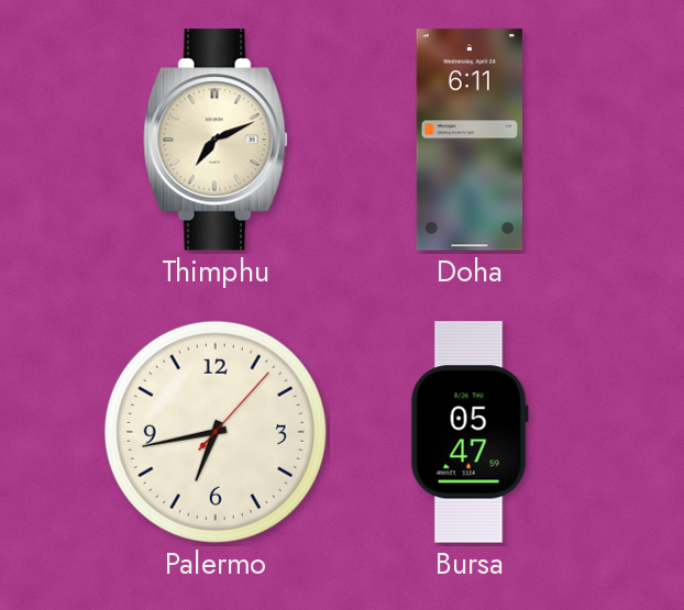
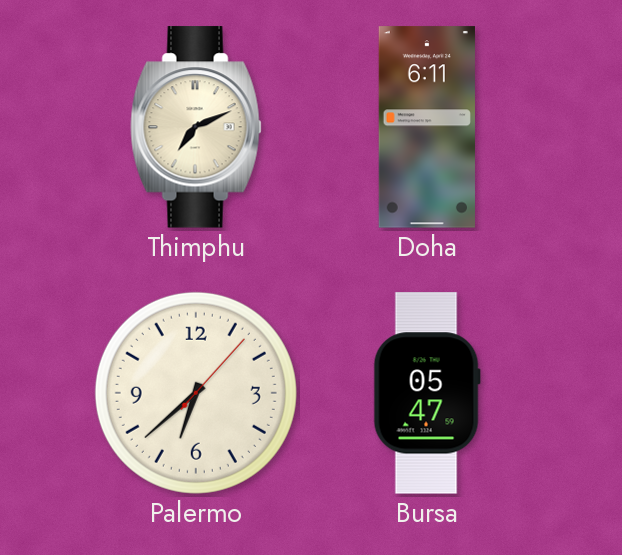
Palermo: 6:43 -> 6:38
